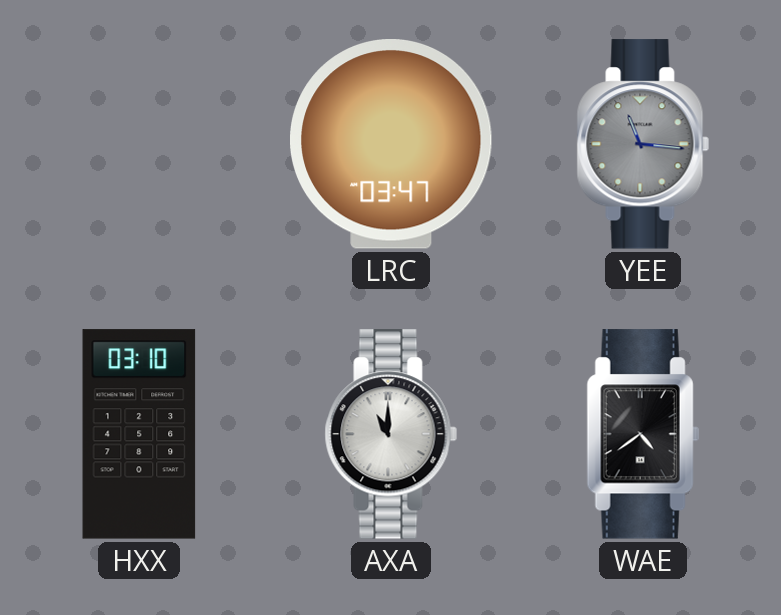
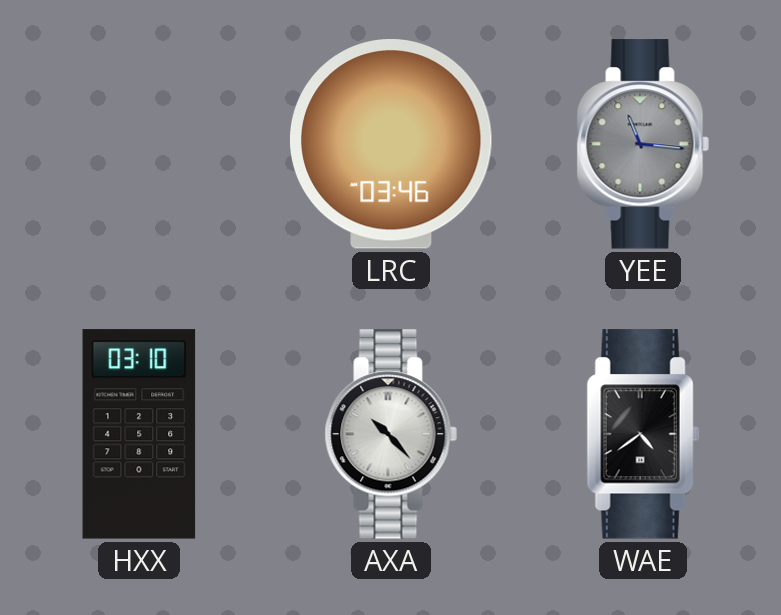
LRC: 03:47 -> 03:46
AXA: 11:00 -> 10:23
